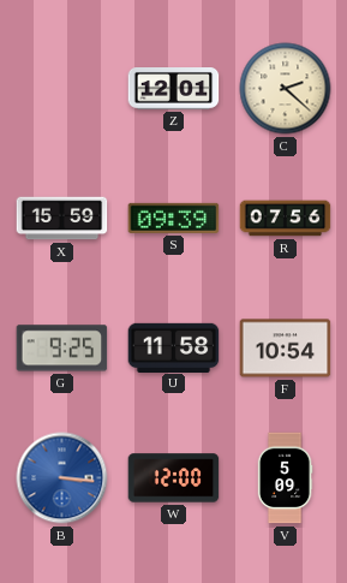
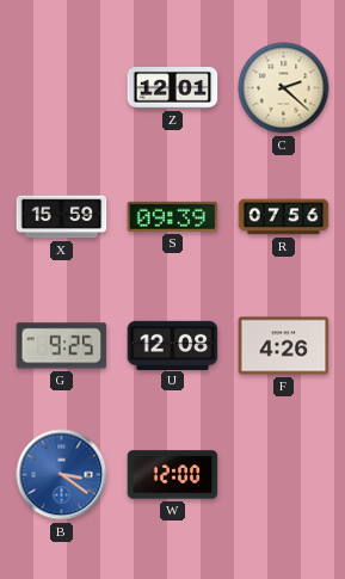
U: 11:58 -> 12:08
F: 10:54 -> 4:26
B: 3:16 -> 3:21
V: 5:09 -> none
